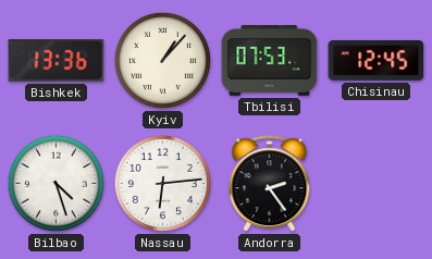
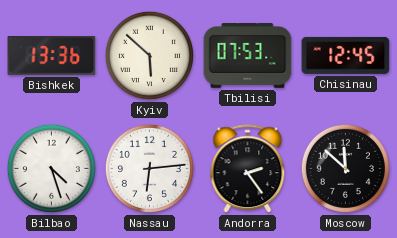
Kyiv: 1:07 -> 5:52
Moscow: none -> 11:52
